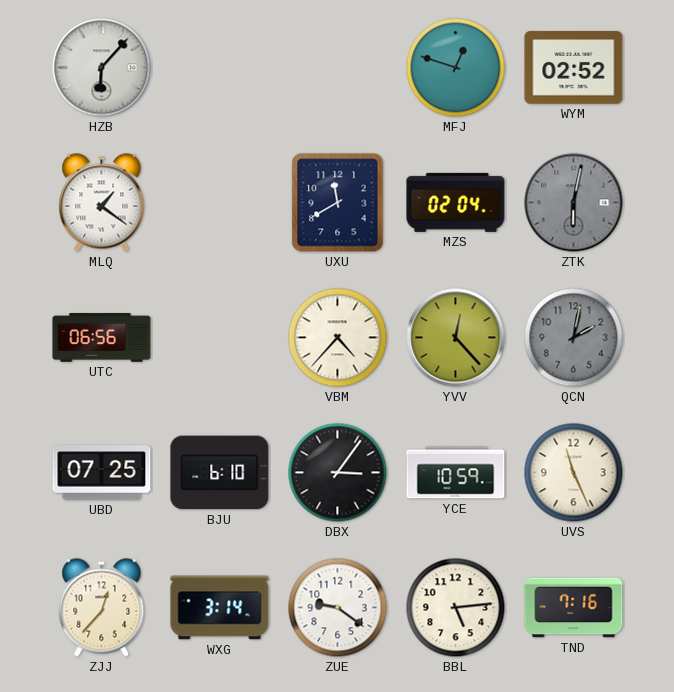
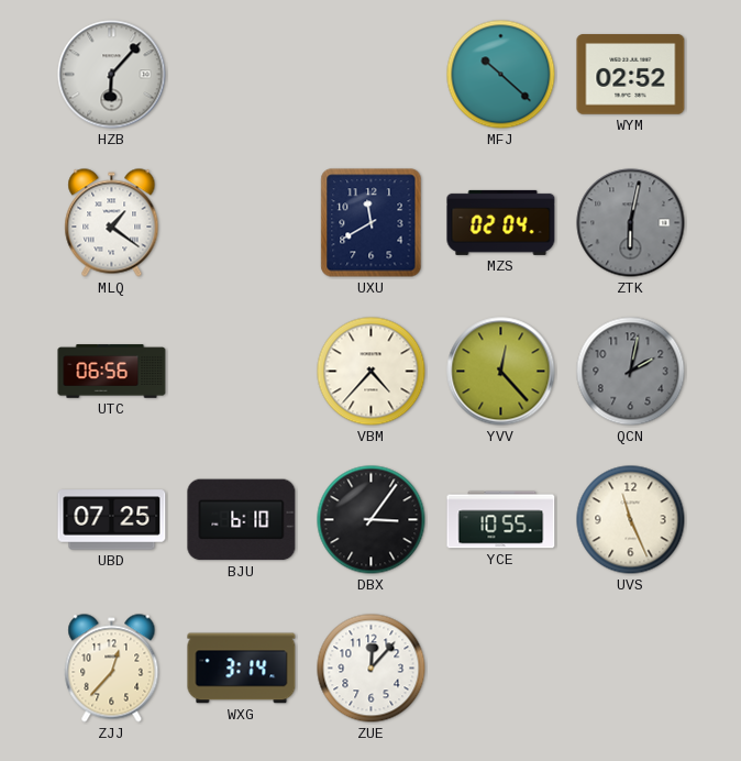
MFJ: 12:48 -> 10:22
YCE: 10:59 -> 10:55
ZUE: 9:21 -> 12:07
BBL: 5:14 -> none
TND: 7:16 -> none
